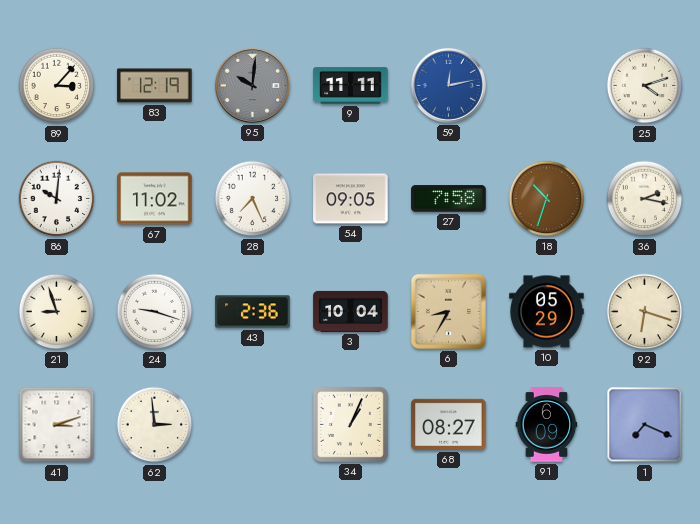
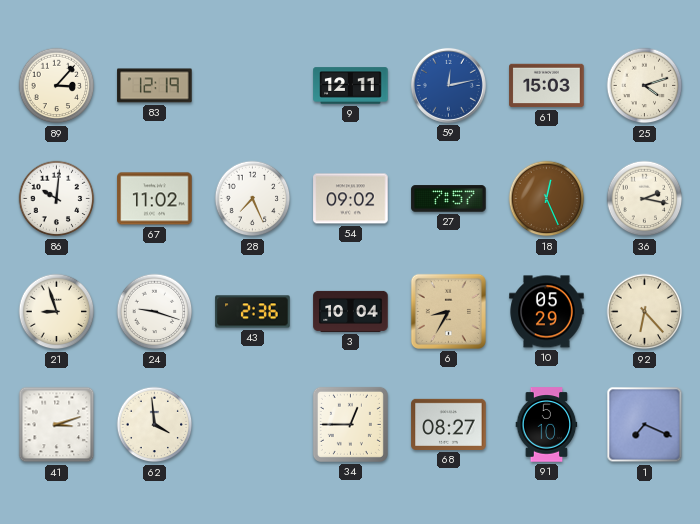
95: 10:01 -> none
9: 11:11 -> 12:11
61: none -> 15:03
54: 09:05 -> 09:02
27: 7:58 -> 7:57
18: 10:33 -> 12:26
92: 6:18 -> 6:23
62: 2:59 -> 3:59
34: 1:04 -> 12:45
91: 6:09 -> 5:10
